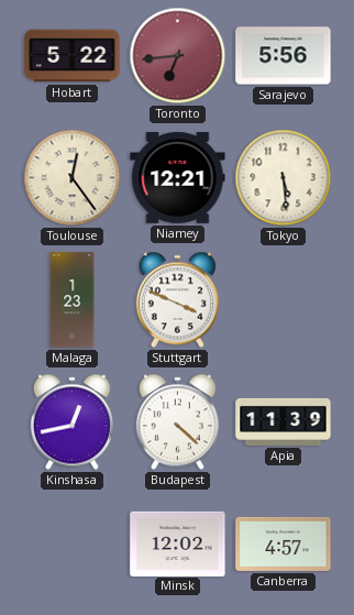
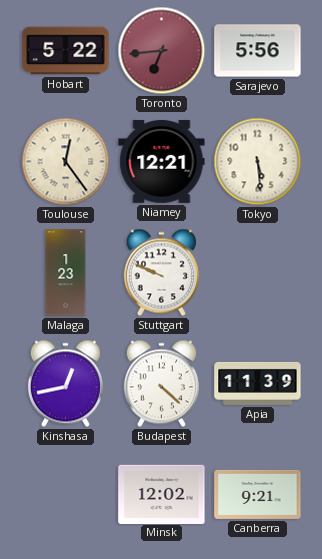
Stuttgart: 3:49 -> 9:49
Canberra: 4:57 -> 9:21
